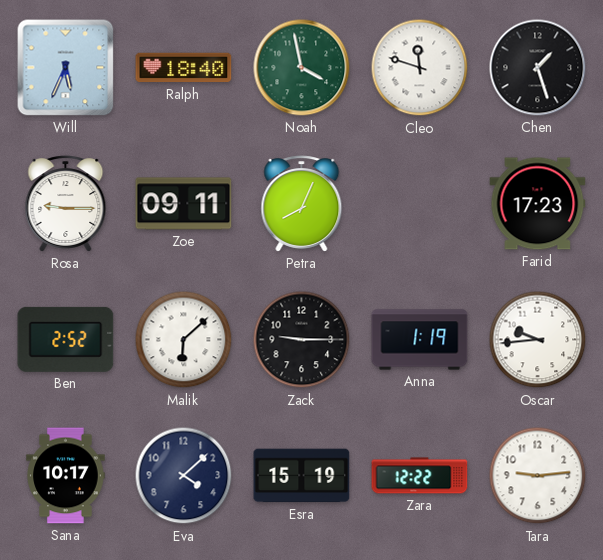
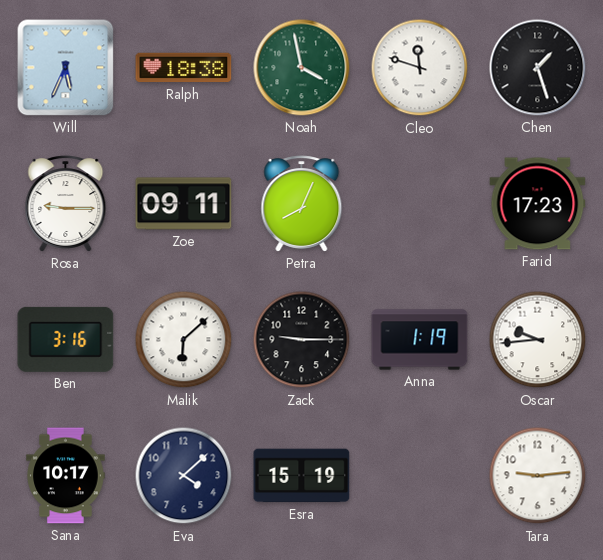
Ralph: 18:40 -> 18:38
Ben: 2:52 -> 3:16
Zara: 12:22 -> none
